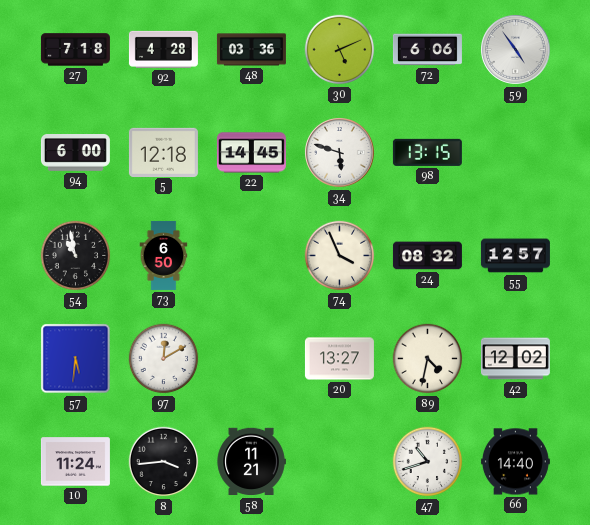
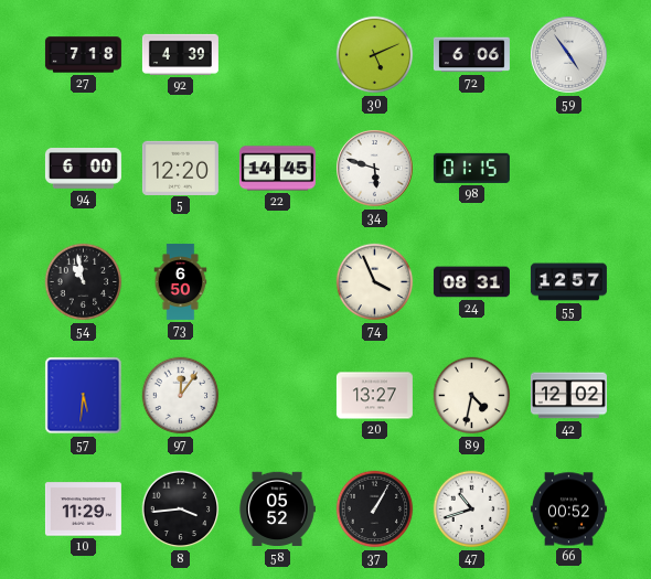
92: 4:28 -> 4:39
48: 03:36 -> none
5: 12:18 -> 12:20
98: 13:15 -> 01:15
24: 08:32 -> 08:31
97: 12:10 -> 12:06
10: 11:24 -> 11:29
58: 11:21 -> 05:52
37: none -> 1:05
66: 14:40 -> 00:52
